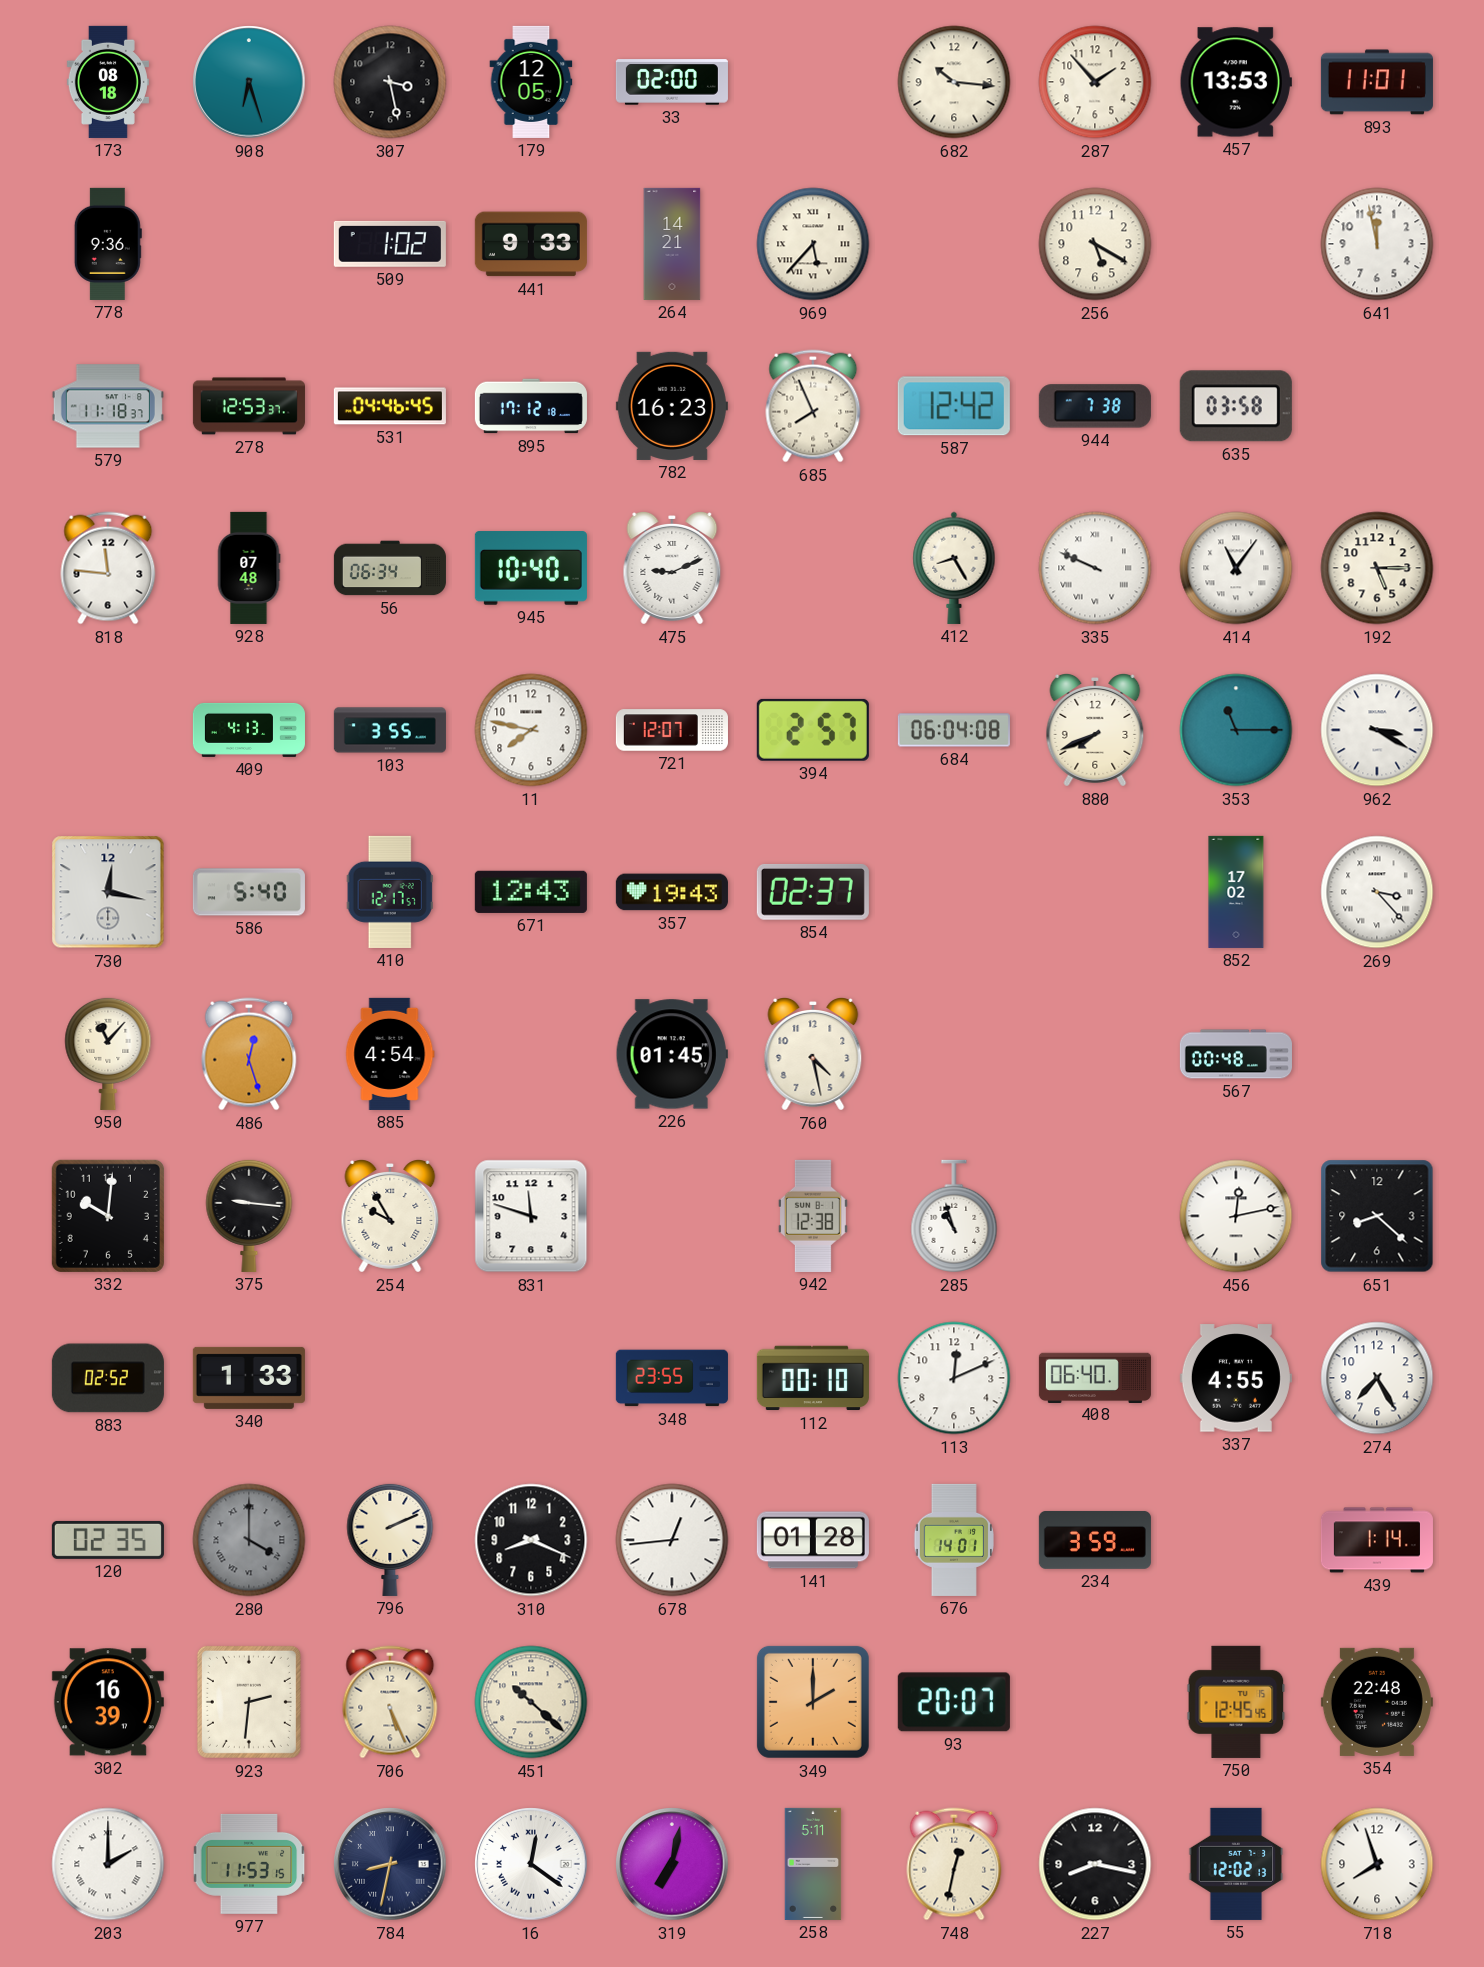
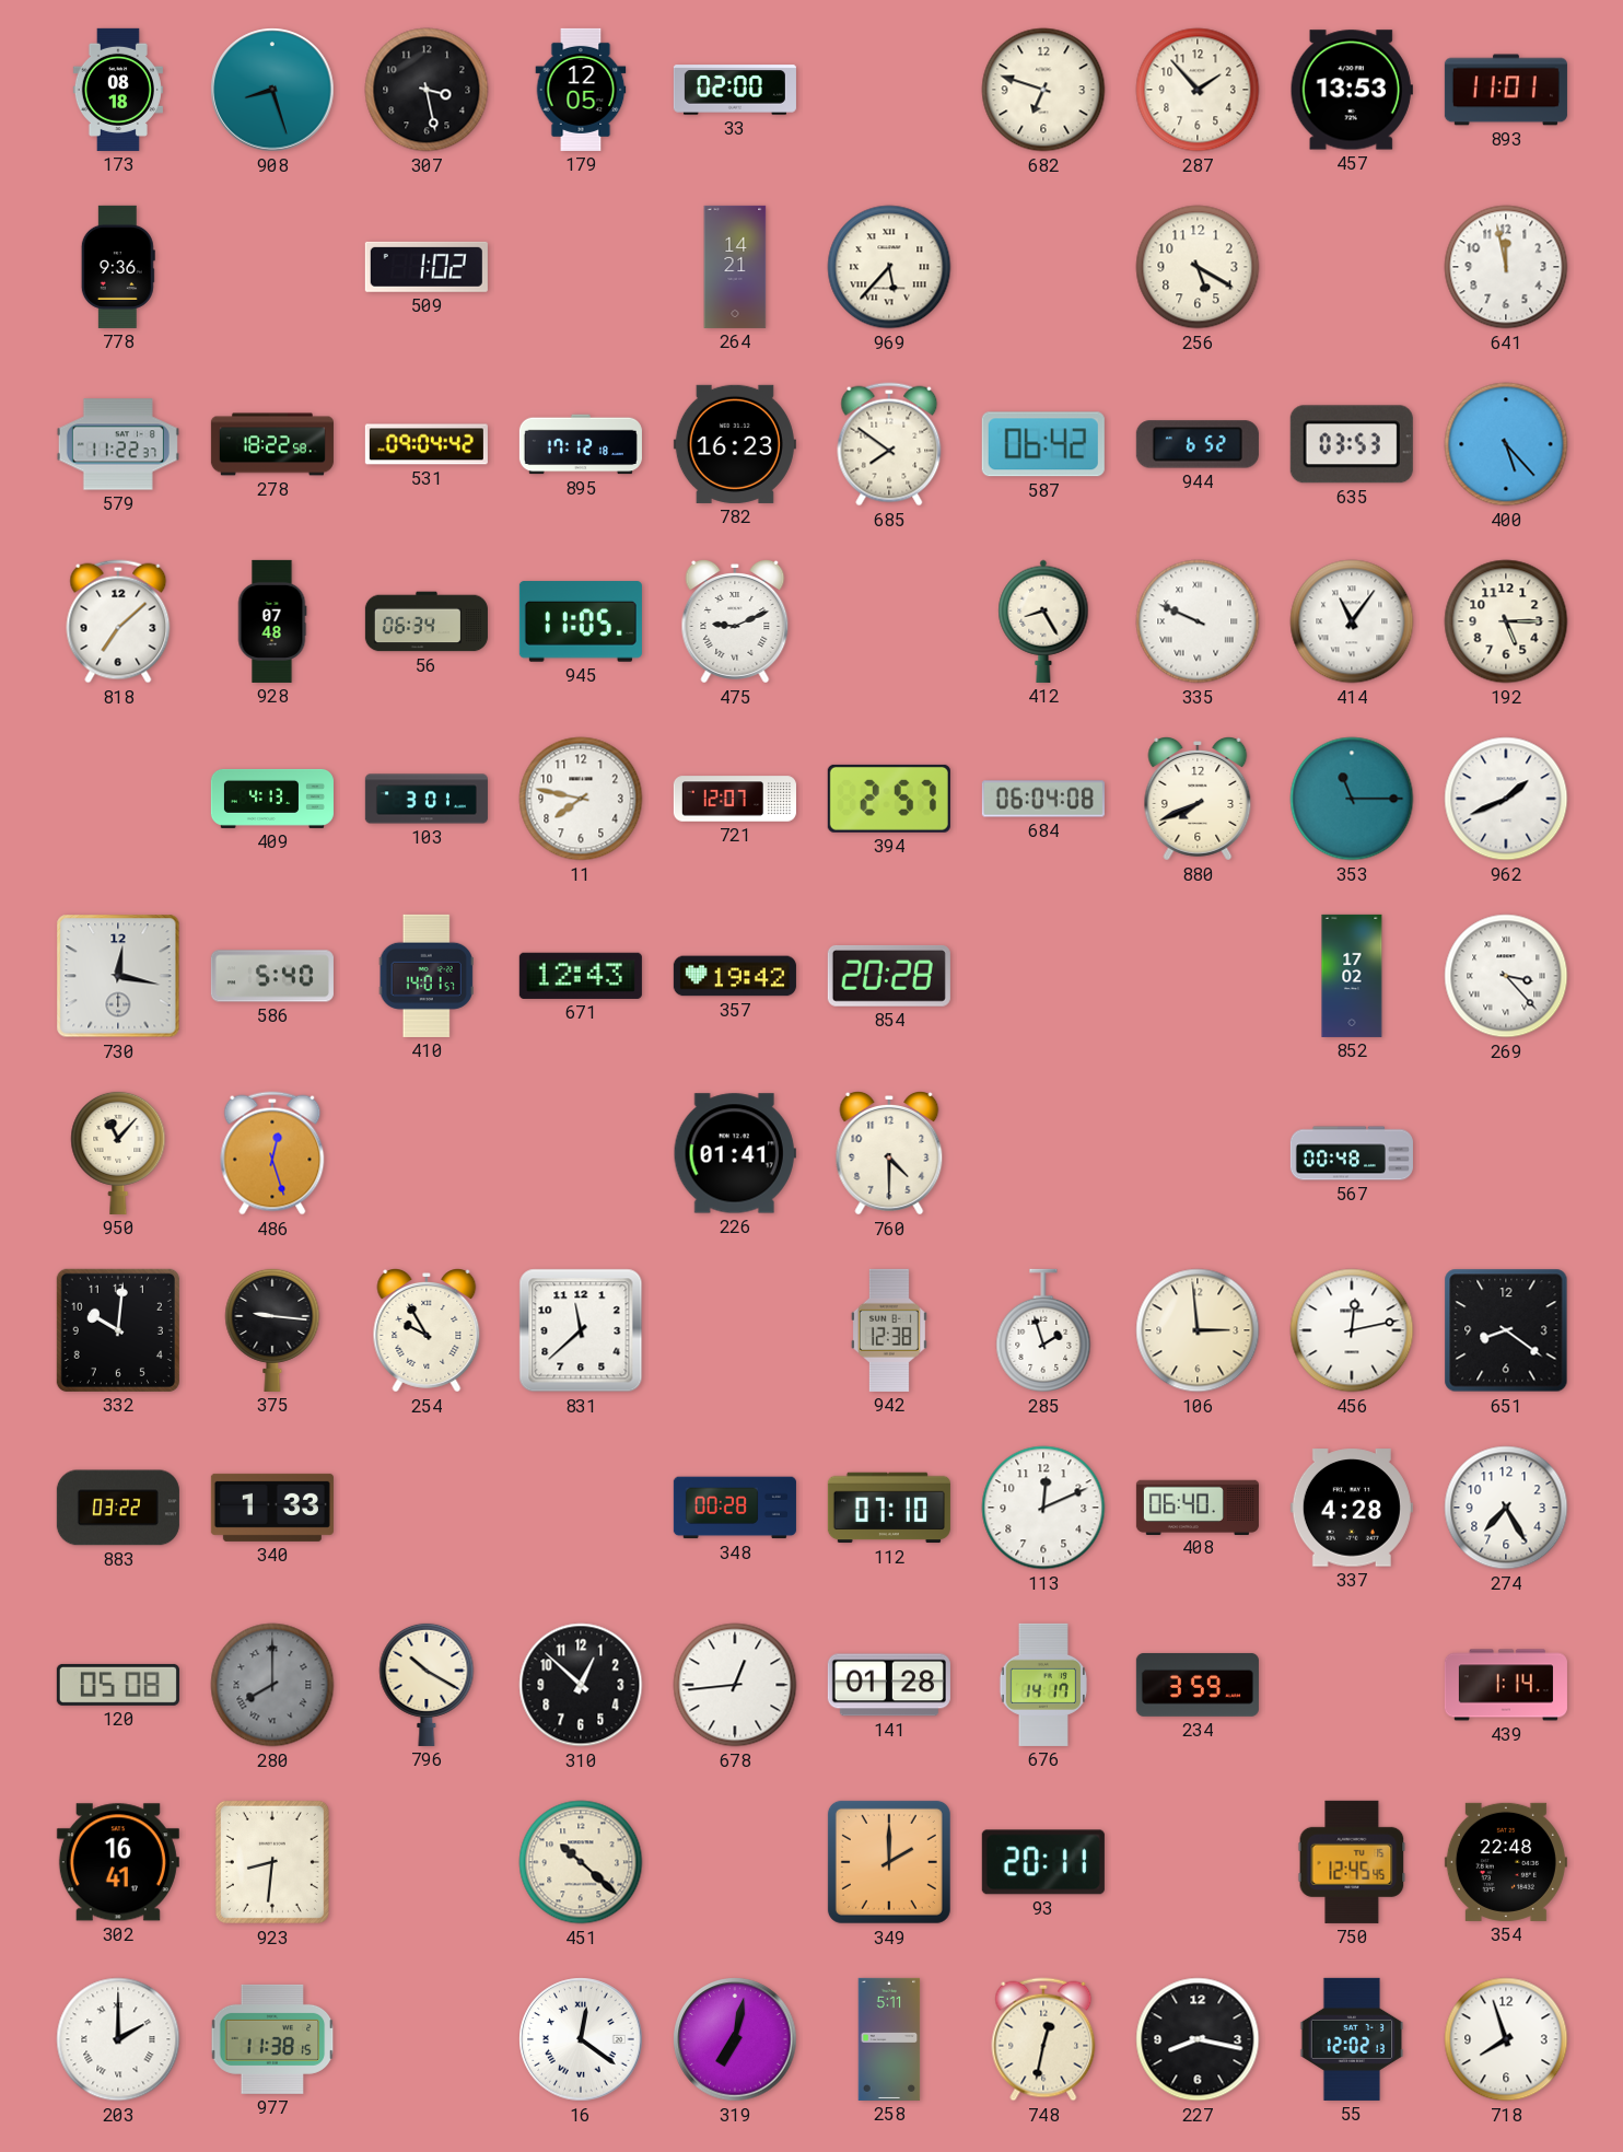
908: 6:27 -> 8:27
682: 10:16 -> 6:48
441: 9:33 -> none
579: 11:18 -> 11:22
278: 12:53 -> 18:22
531: 04:46 -> 09:04
685: 7:56 -> 7:51
587: 12:42 -> 06:42
944: 7:38 -> 6:52
635: 03:58 -> 03:53
400: none -> 5:23
818: 11:46 -> 7:08
945: 10:40 -> 11:05
103: 3:55 -> 3:01
962: 3:20 -> 1:41
410: 12:17 -> 14:01
357: 19:43 -> 19:42
854: 02:37 -> 20:28
885: 4:54 -> none
226: 01:45 -> 01:41
760: 4:28 -> 4:30
831: 11:48 -> 11:38
285: 10:57 -> 1:57
106: none -> 2:59
651: 8:22 -> 8:21
883: 02:52 -> 03:22
348: 23:55 -> 00:28
112: 00:10 -> 07:10
337: 4:55 -> 4:28
120: 02:35 -> 05:08
280: 4:00 -> 8:00
796: 2:11 -> 10:20
310: 8:19 -> 12:52
676: 14:01 -> 14:17
302: 16:39 -> 16:41
923: 2:31 -> 8:31
706: 5:26 -> none
93: 20:07 -> 20:11
977: 11:53 -> 11:38
784: 8:32 -> none
